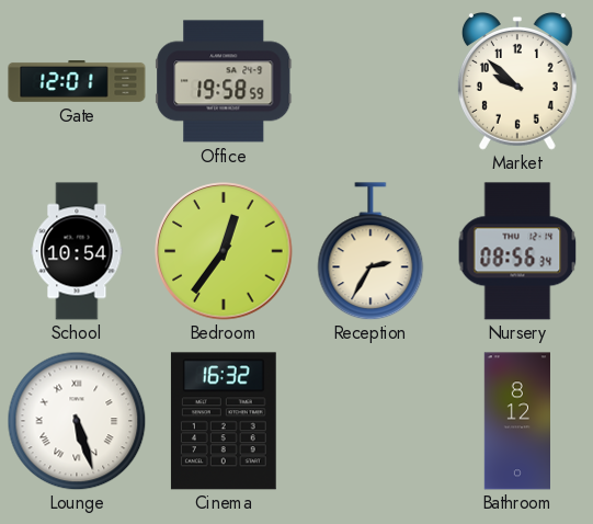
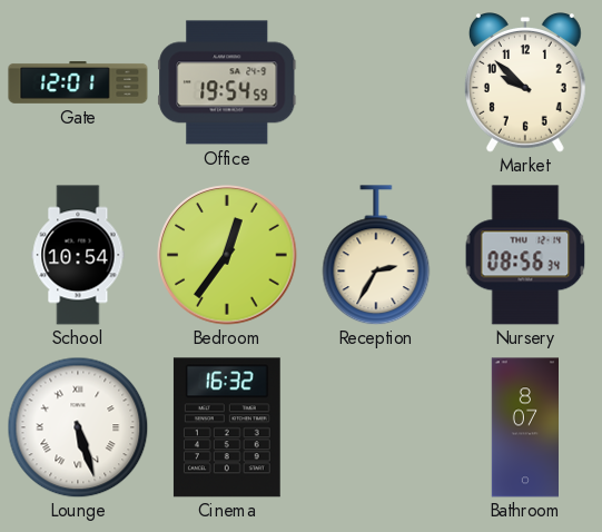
Office: 19:58 -> 19:54
Bathroom: 8:12 -> 8:07
